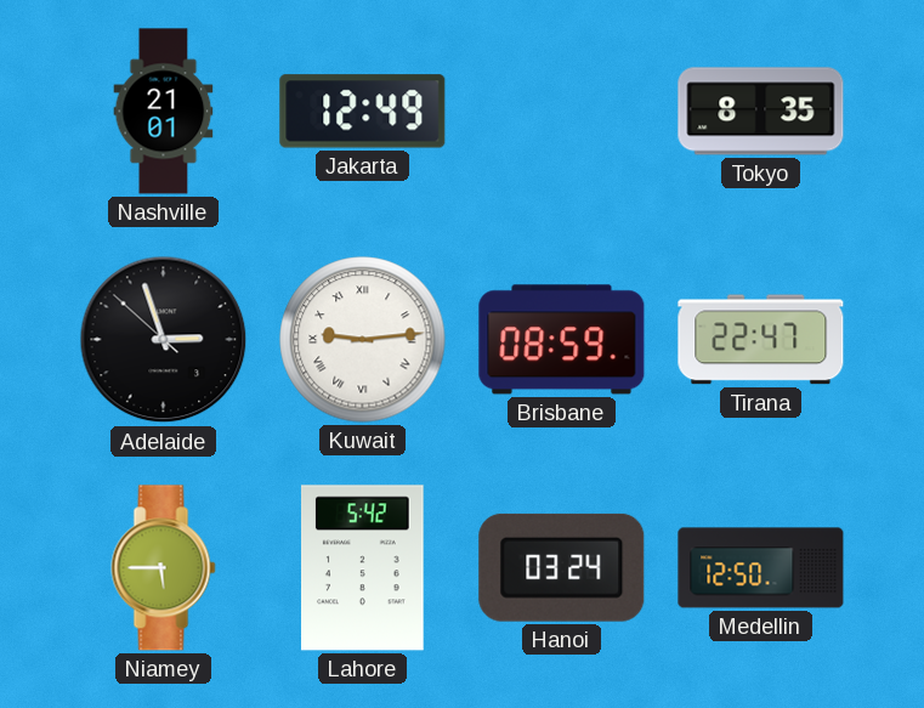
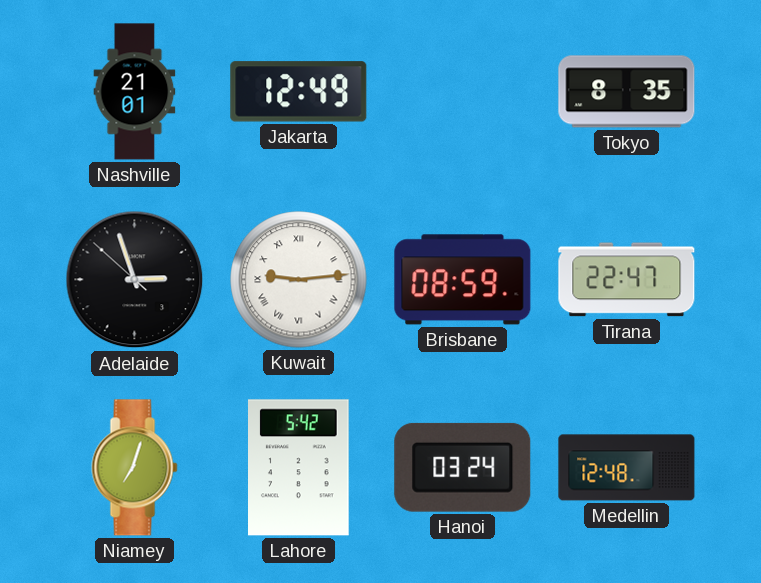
Niamey: 5:45 -> 7:03
Medellin: 12:50 -> 12:48
